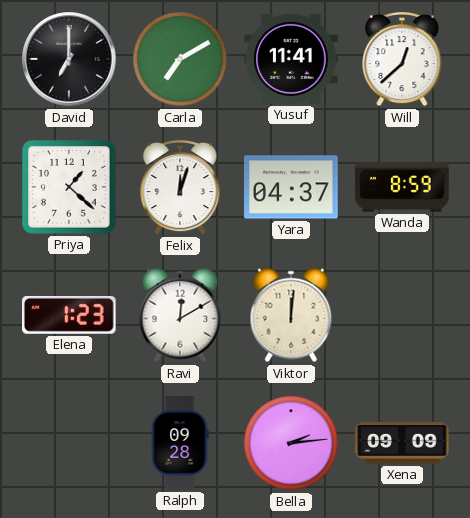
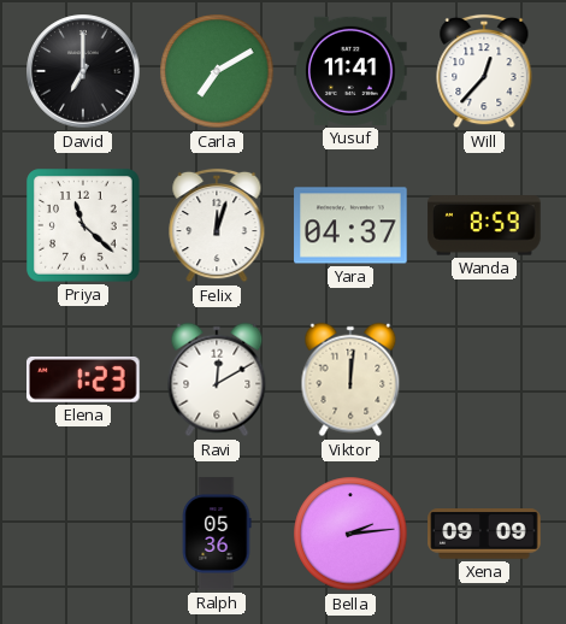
Will: 12:38 -> 12:37
Priya: 1:22 -> 11:22
Ralph: 09:28 -> 05:36
